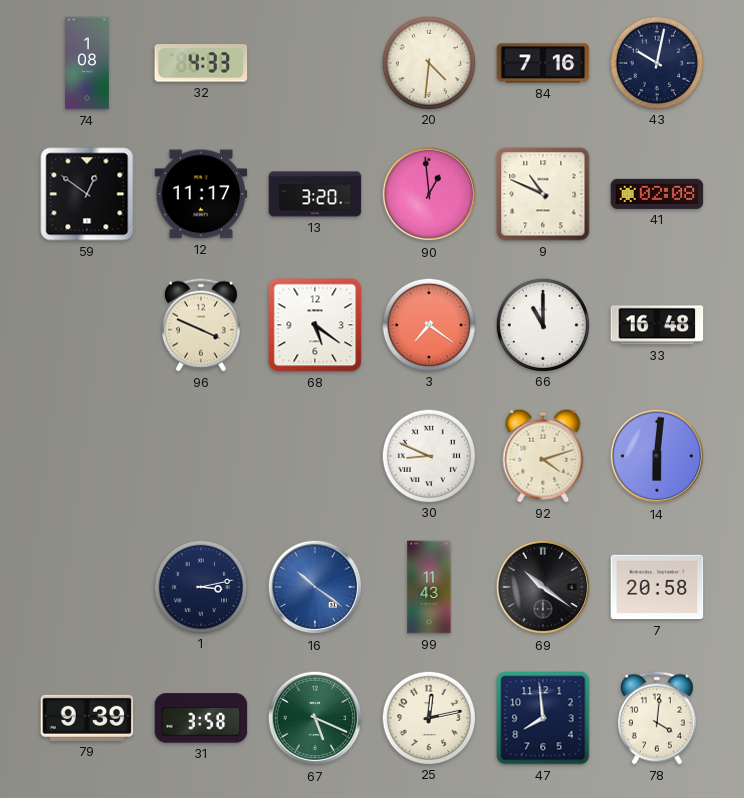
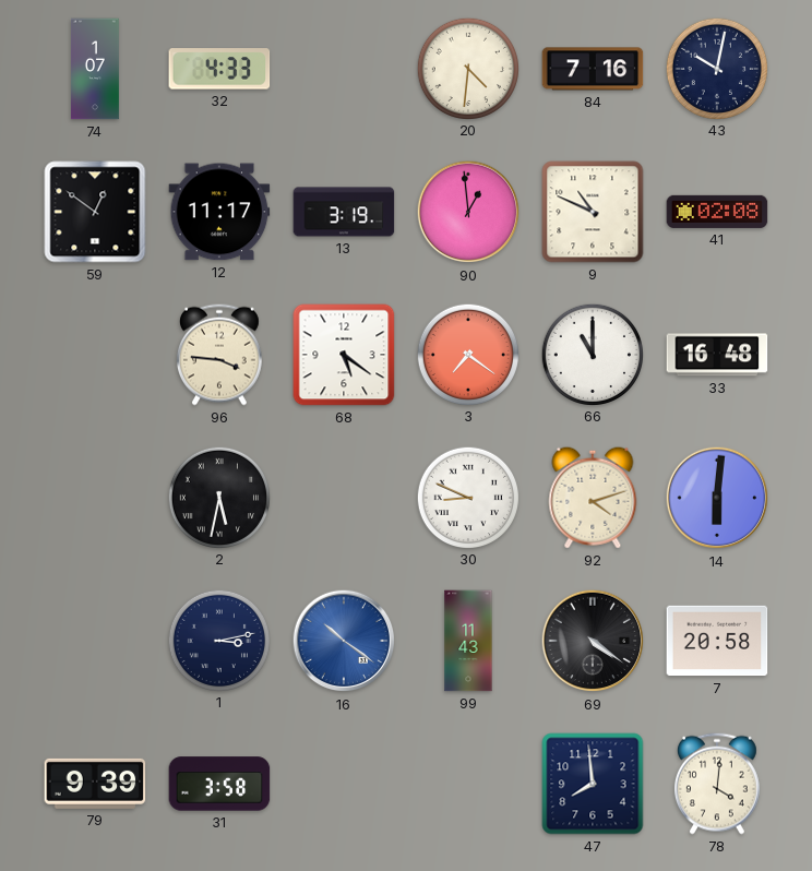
74: 1:08 -> 1:07
13: 3:20 -> 3:19
96: 3:49 -> 3:46
2: none -> 5:32
69: 10:21 -> 4:21
67: 5:19 -> none
25: 12:13 -> none
